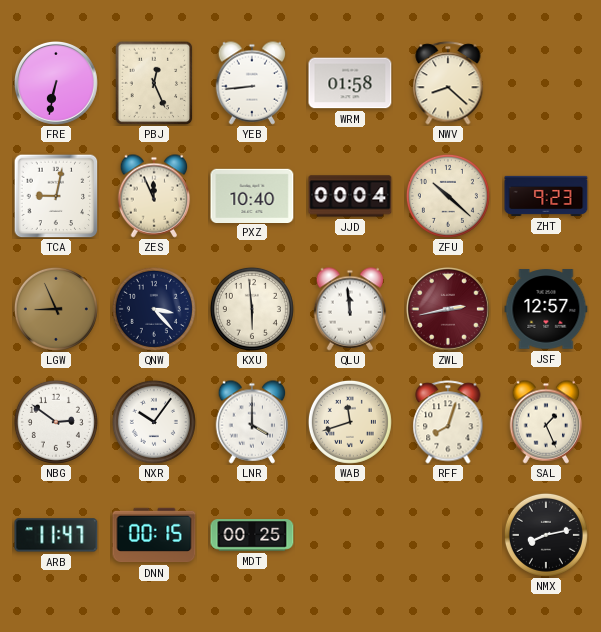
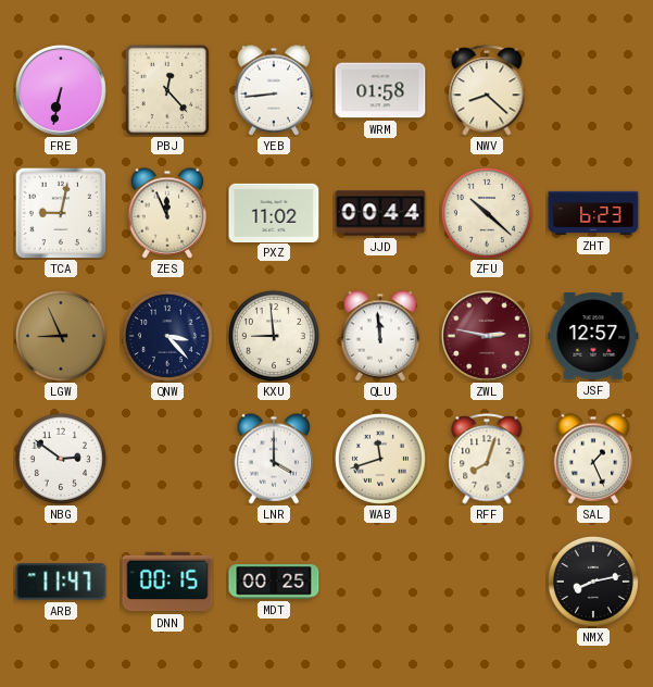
PBJ: 12:26 -> 12:23
PXZ: 10:40 -> 11:02
JJD: 00:04 -> 00:44
ZHT: 9:23 -> 6:23
KXU: 5:59 -> 8:59
ZWL: 2:43 -> 2:47
NXR: 10:06 -> none
